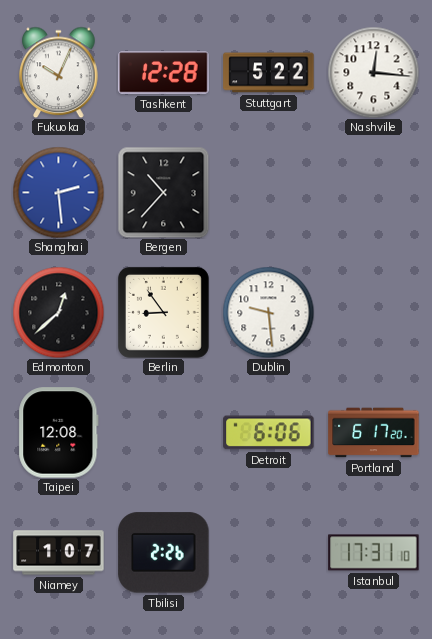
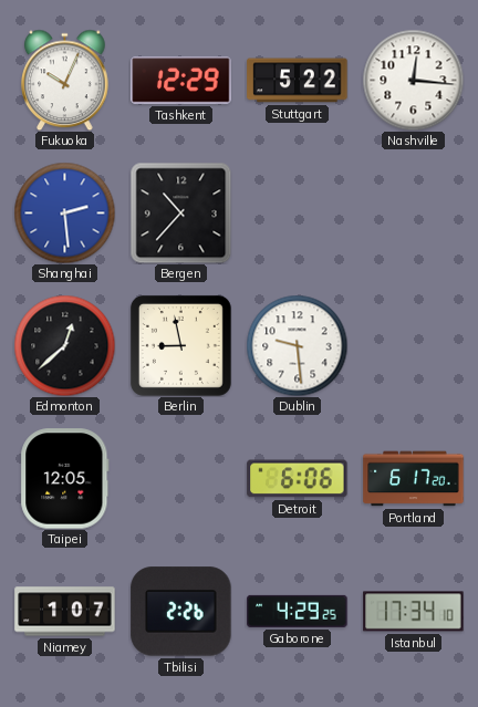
Tashkent: 12:28 -> 12:29
Berlin: 8:54 -> 8:58
Taipei: 12:08 -> 12:05
Gaborone: none -> 4:29
Istanbul: 17:31 -> 17:34
